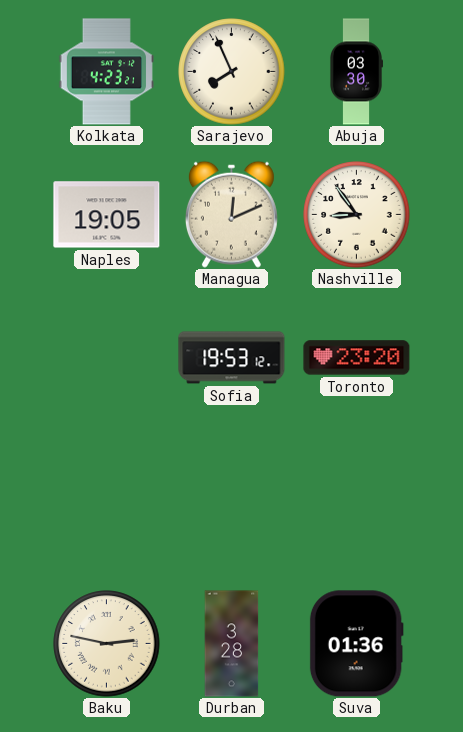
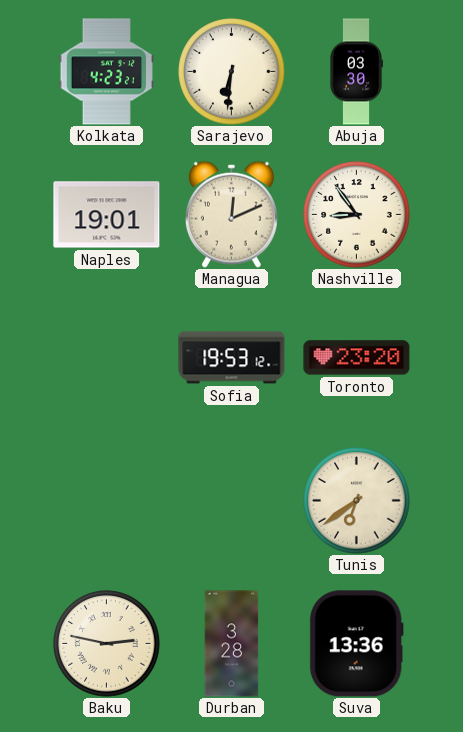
Sarajevo: 7:56 -> 6:31
Naples: 19:05 -> 19:01
Tunis: none -> 6:39
Suva: 01:36 -> 13:36
